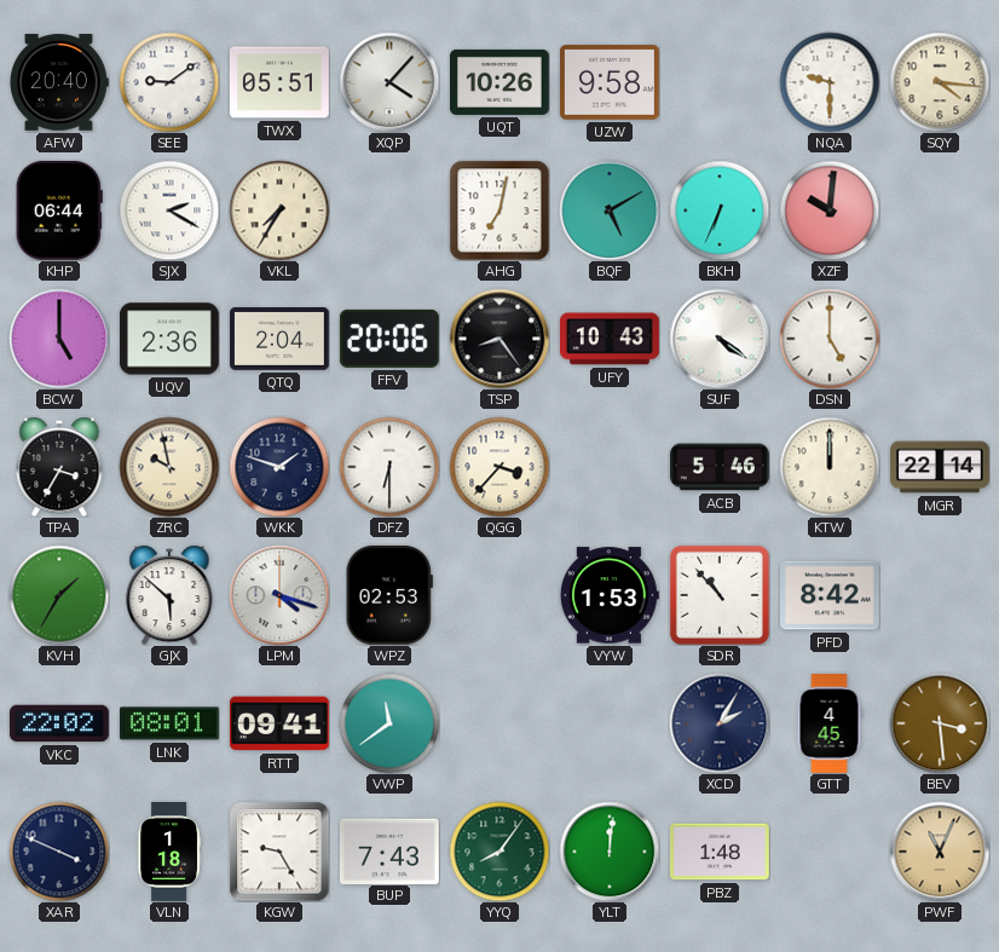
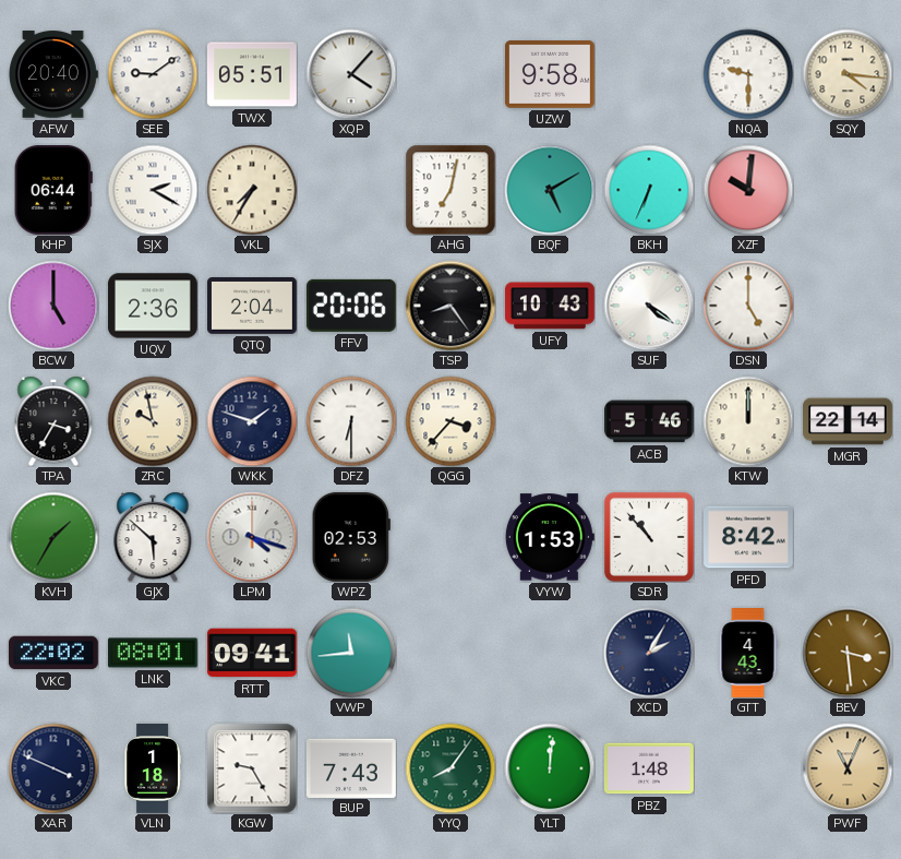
UQT: 10:26 -> none
VWP: 11:39 -> 11:44
GTT: 4:45 -> 4:43
